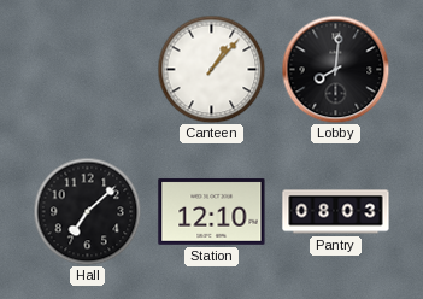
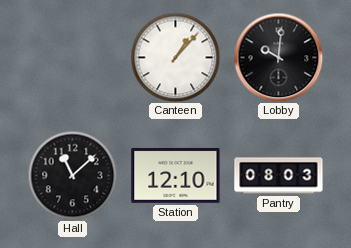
Lobby: 8:01 -> 10:01
Hall: 7:08 -> 11:08
